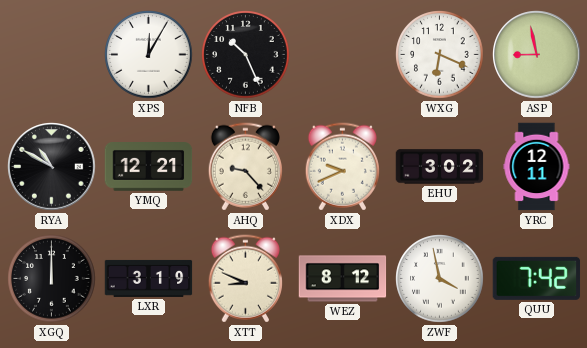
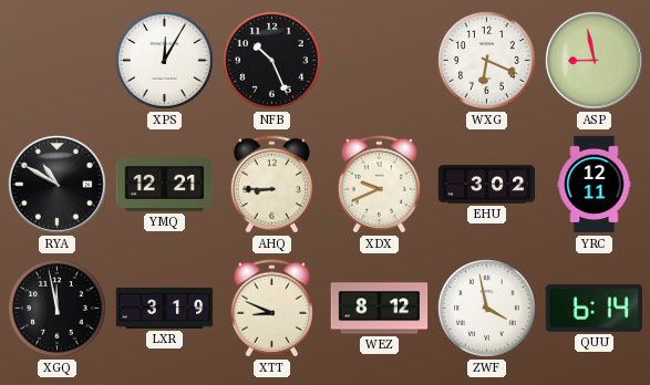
AHQ: 9:23 -> 8:45
XGQ: 12:00 -> 11:58
QUU: 7:42 -> 6:14
